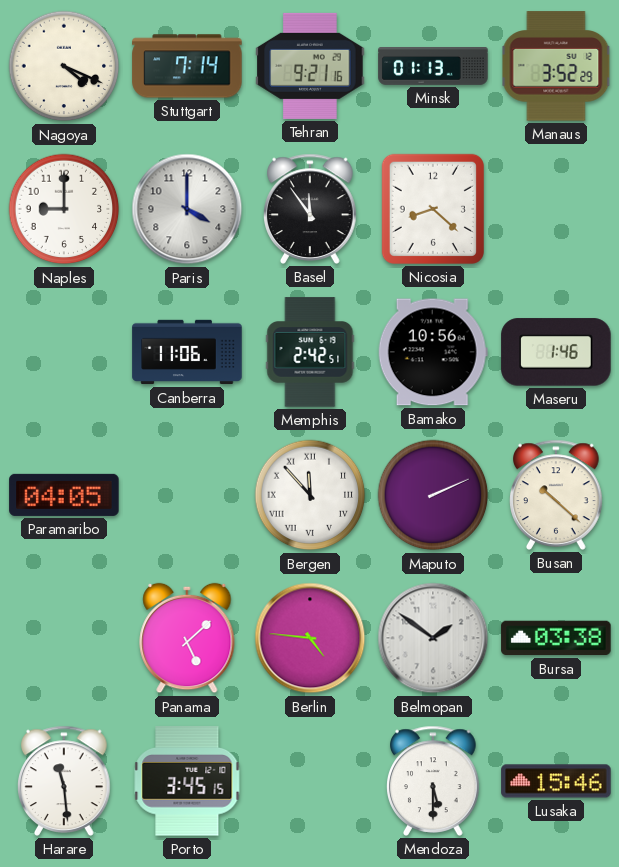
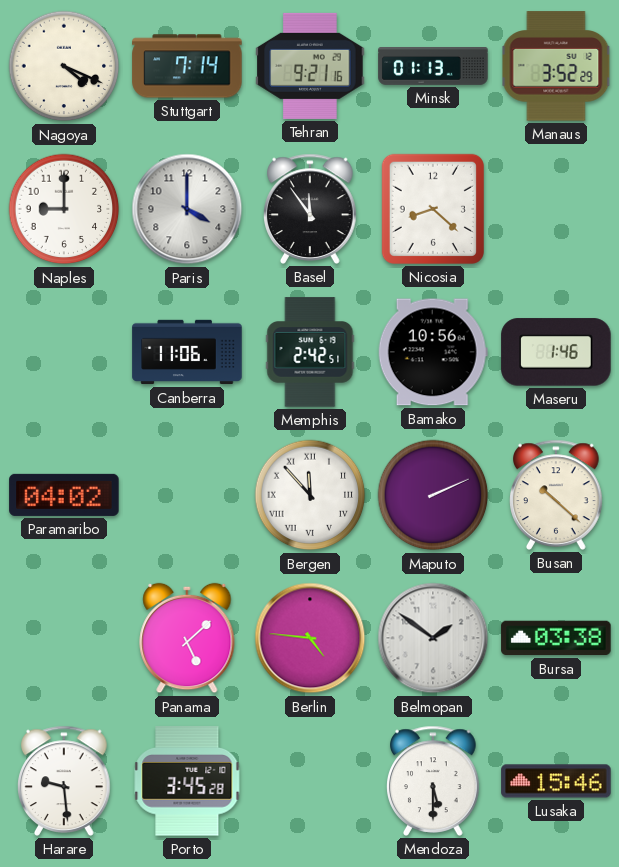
Paramaribo: 04:05 -> 04:02
Harare: 11:29 -> 9:29
Porto: 3:45:15 -> 3:45:28
